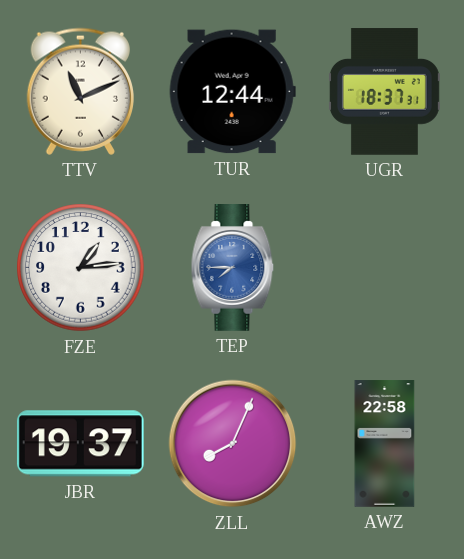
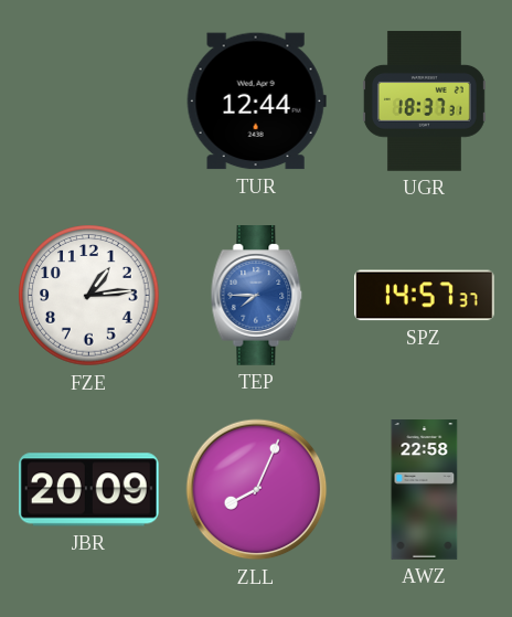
TTV: 11:11 -> none
SPZ: none -> 14:57
JBR: 19:37 -> 20:09
